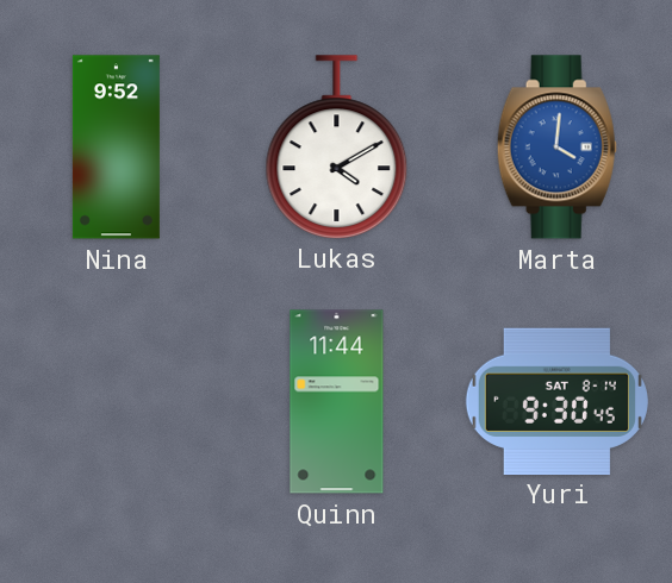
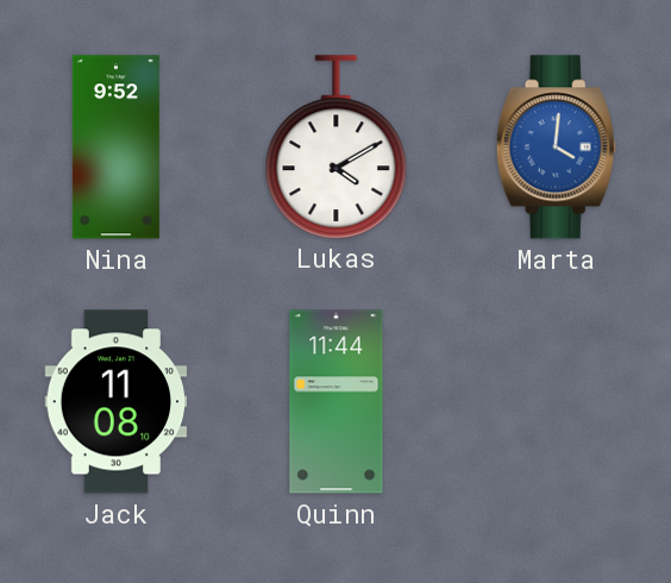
Jack: none -> 11:08
Yuri: 9:30 -> none
